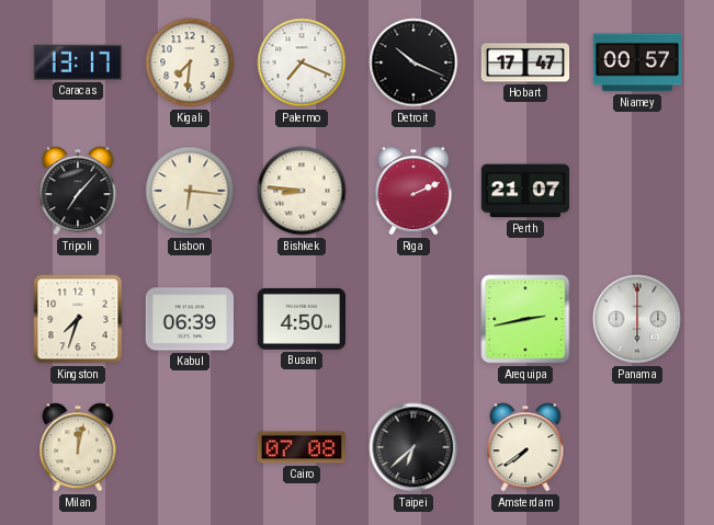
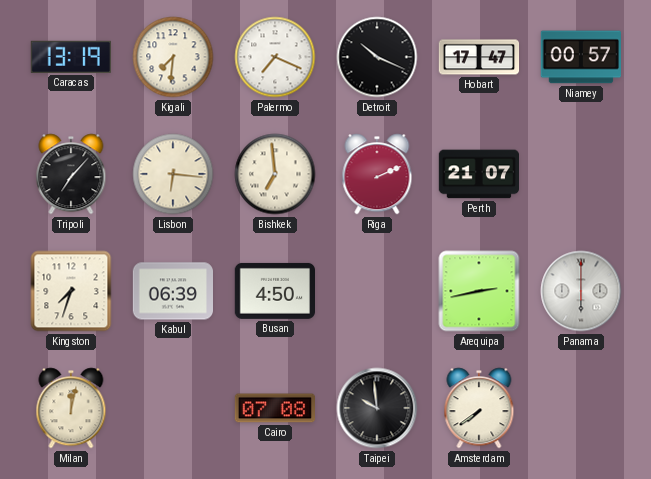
Caracas: 13:17 -> 13:19
Bishkek: 8:46 -> 6:59
Taipei: 6:38 -> 9:59
